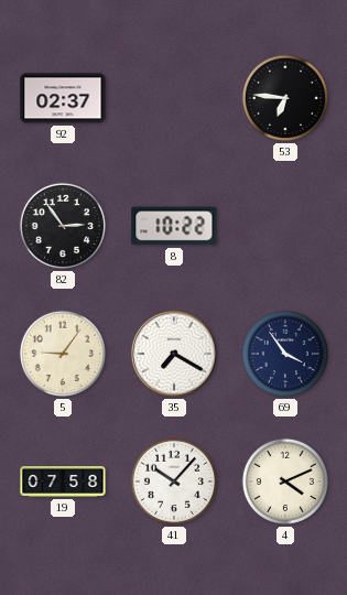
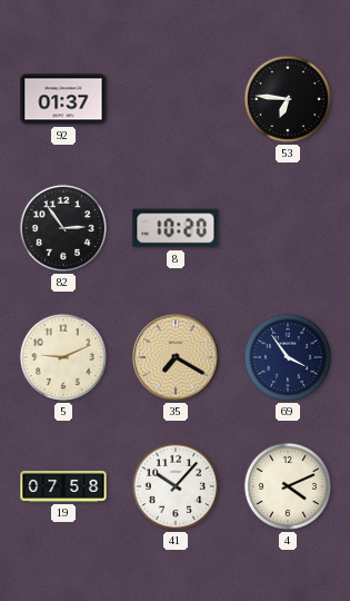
92: 02:37 -> 01:37
8: 10:22 -> 10:20
5: 9:06 -> 9:11
35 dial: white -> champagne
